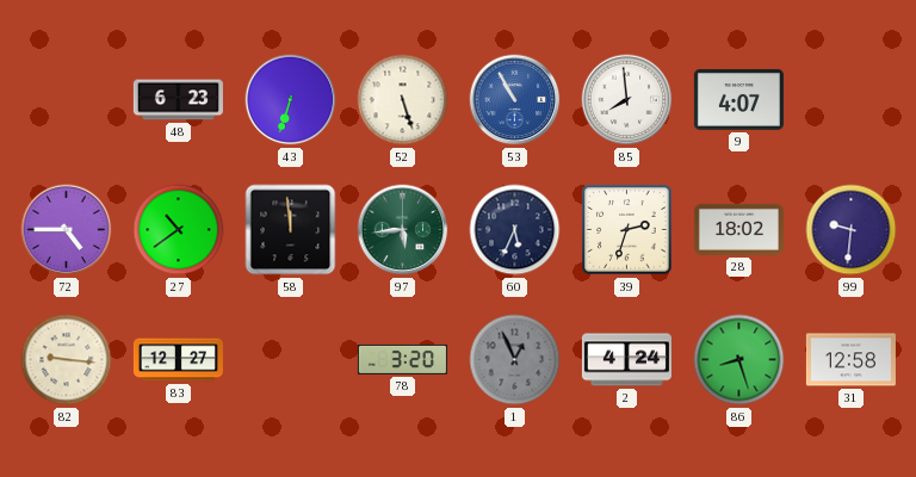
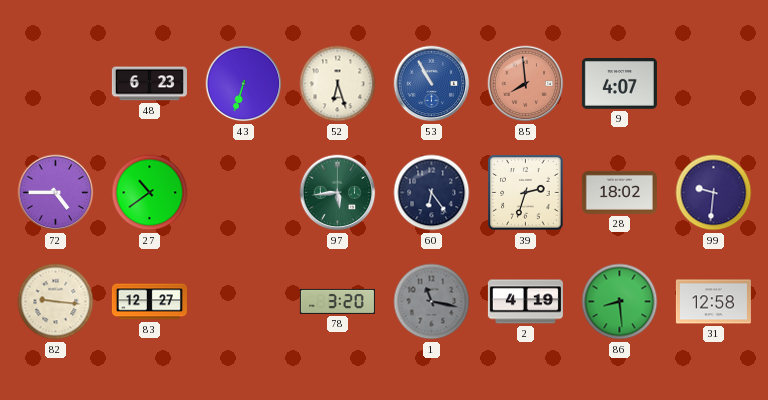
52: 5:27 -> 6:27
85 dial: white -> salmon
58: 11:59 -> none
60: 5:34 -> 6:24
1: 12:56 -> 11:17
2: 4:24 -> 4:19
86: 8:27 -> 8:29
